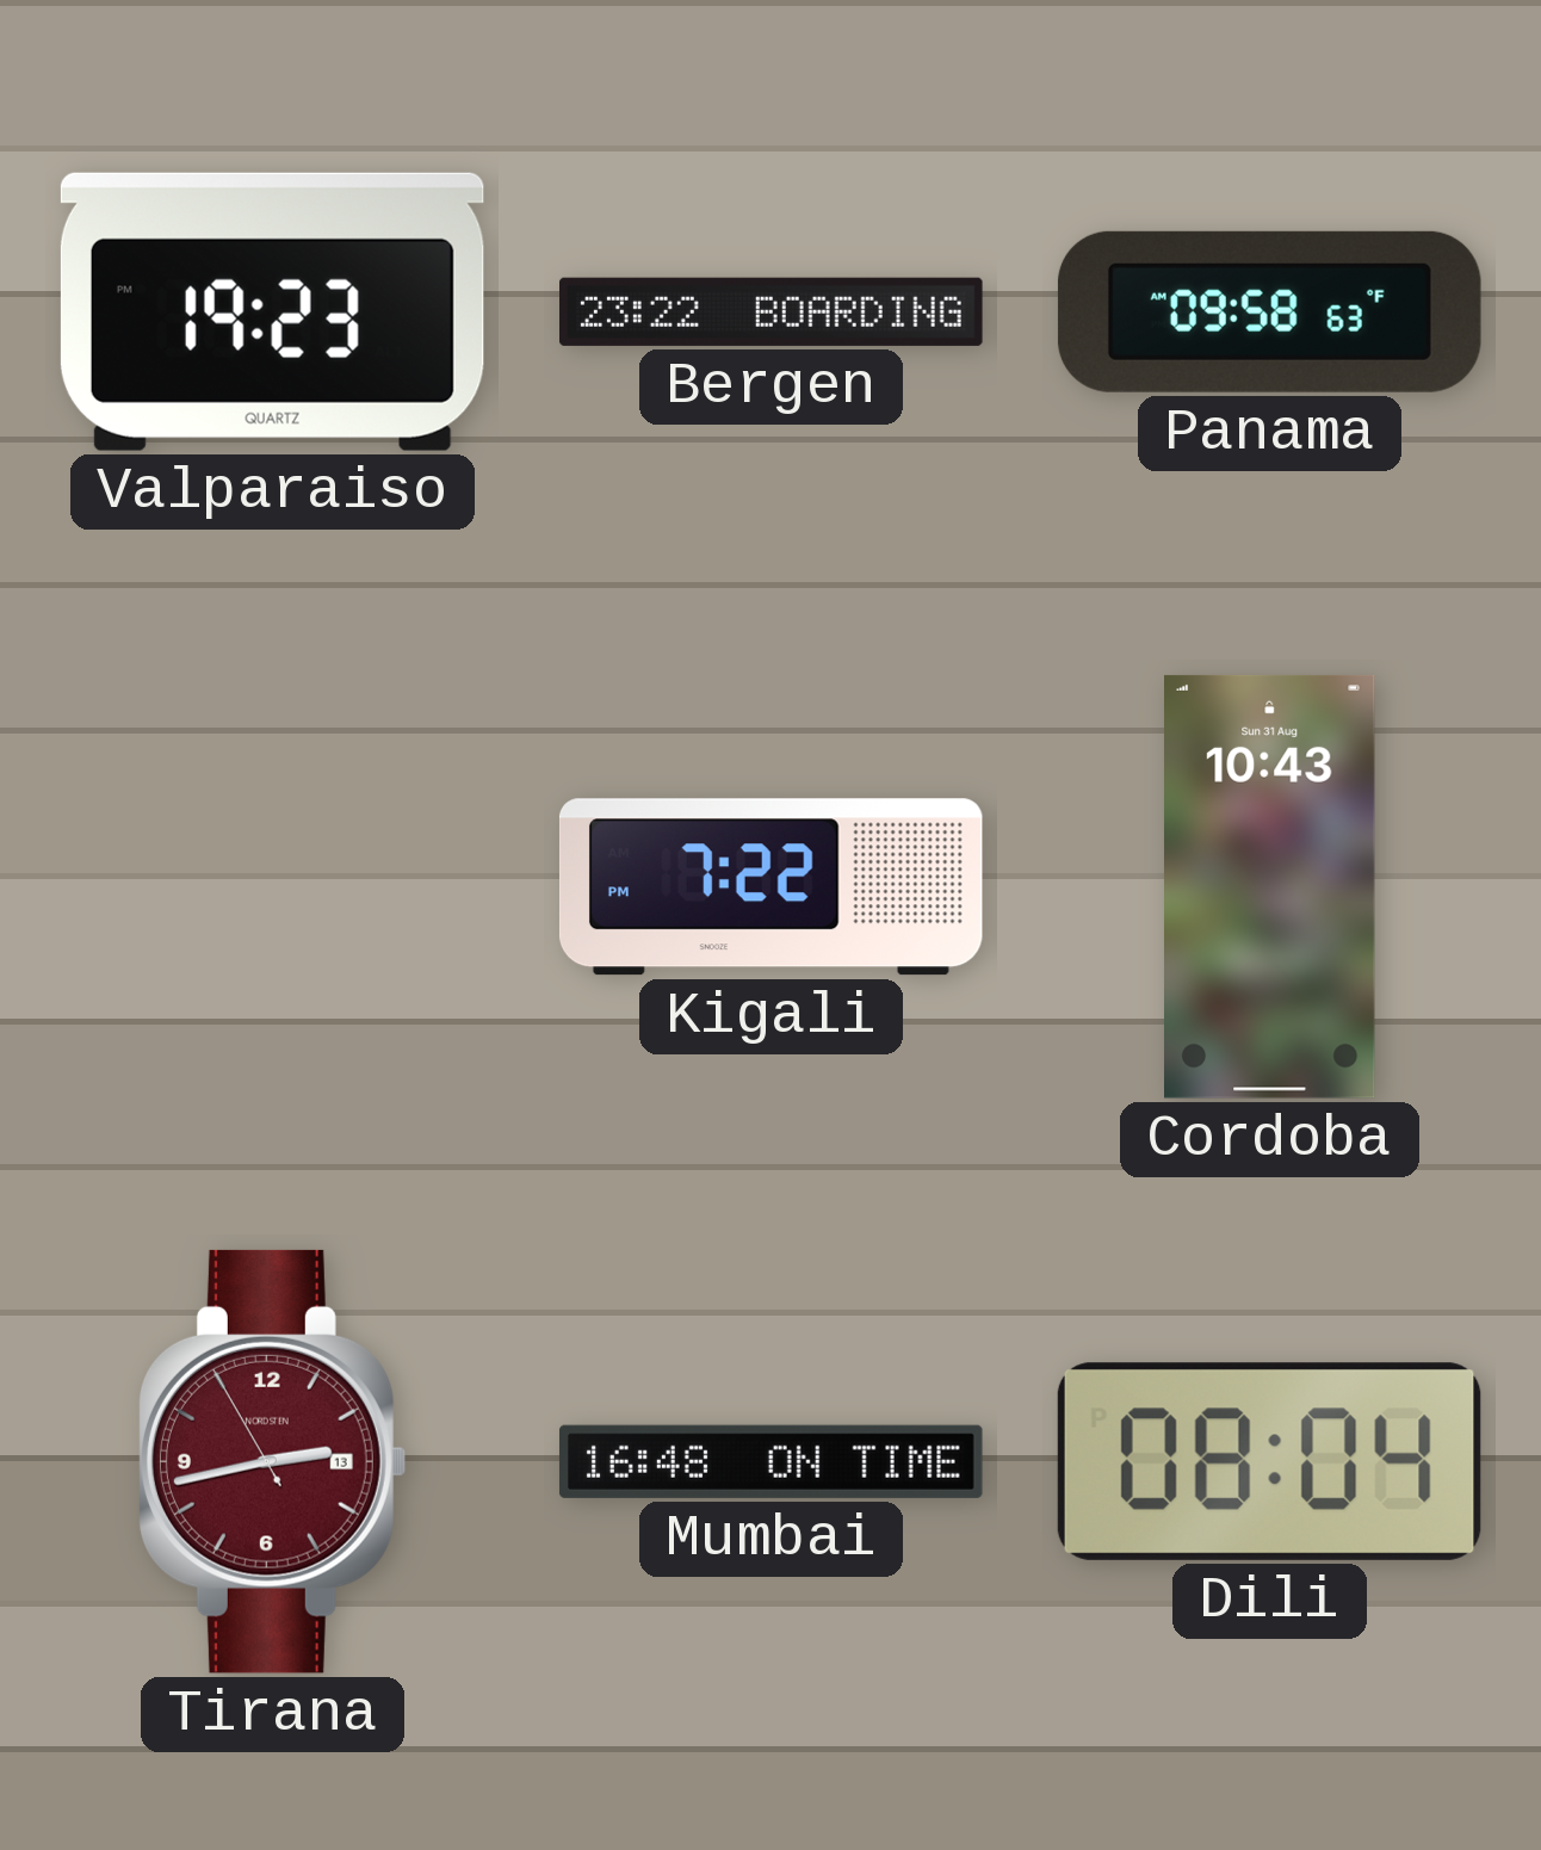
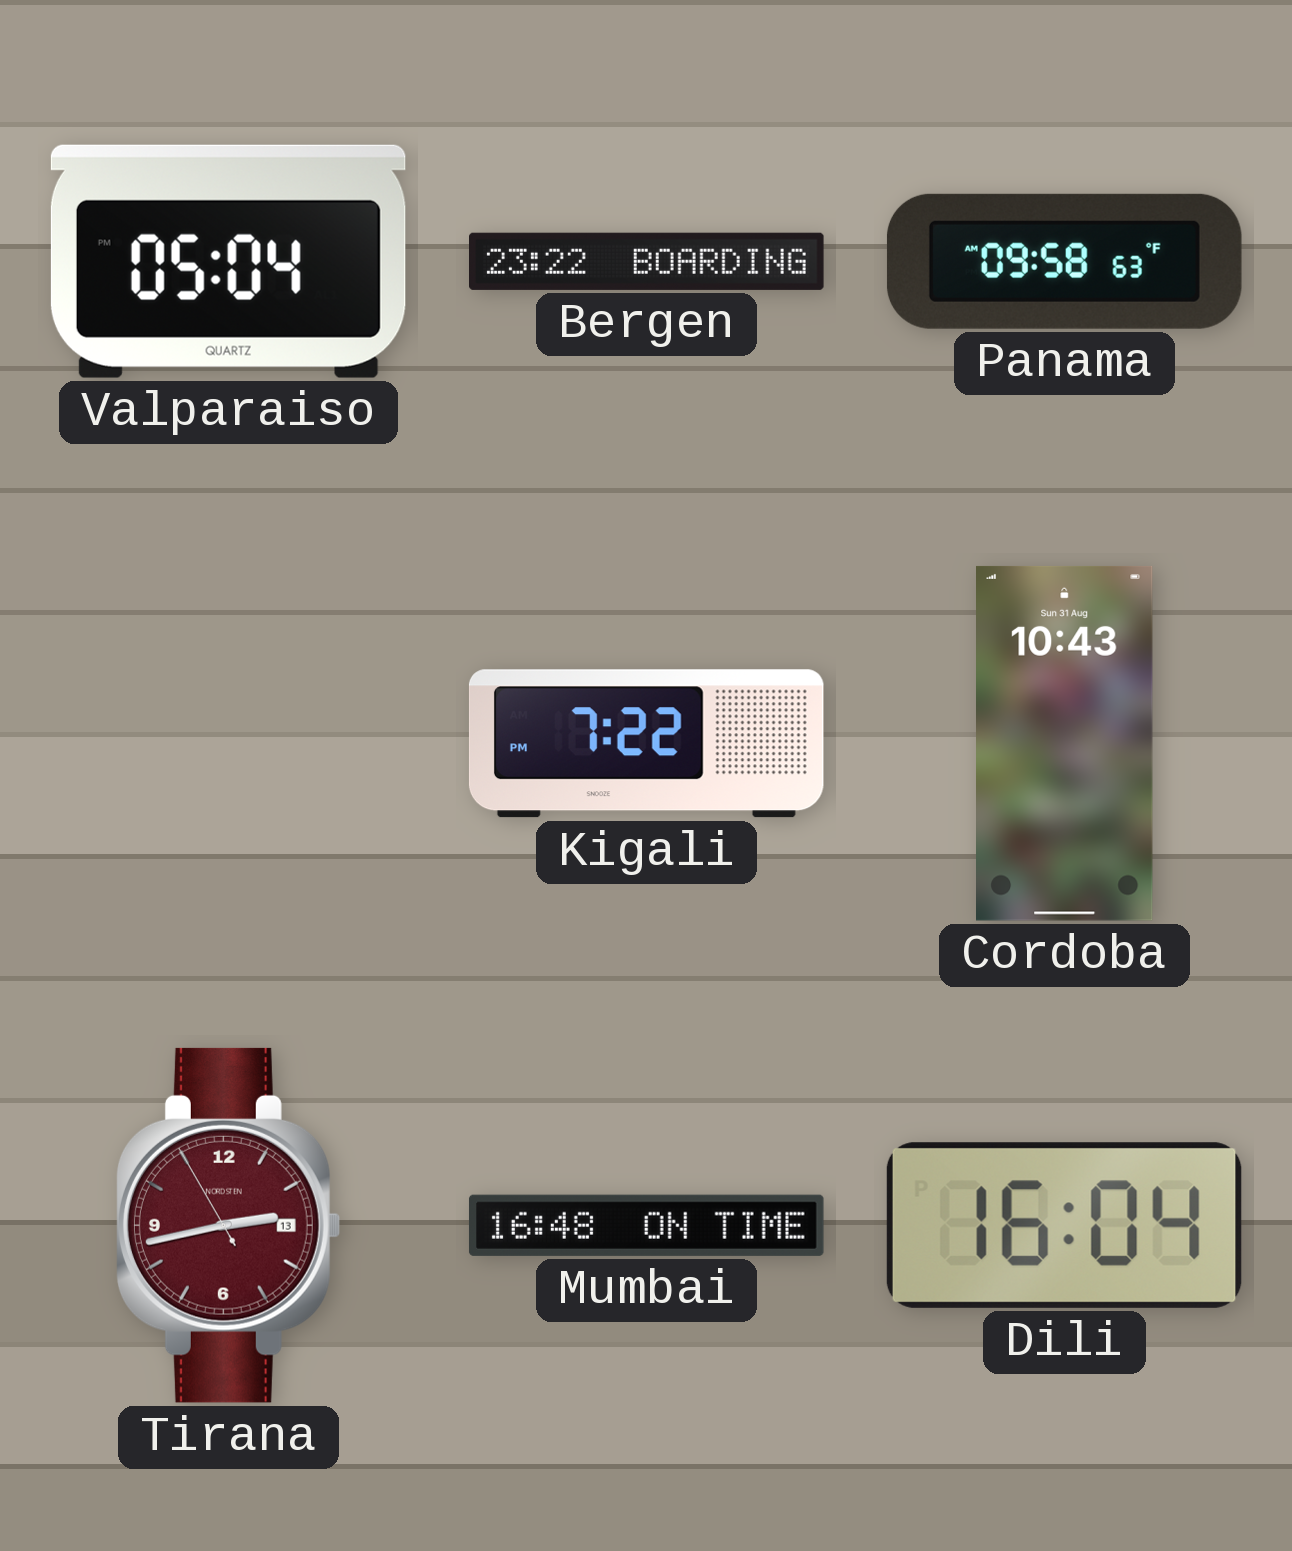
Valparaiso: 19:23 -> 05:04
Dili: 08:04 -> 16:04
